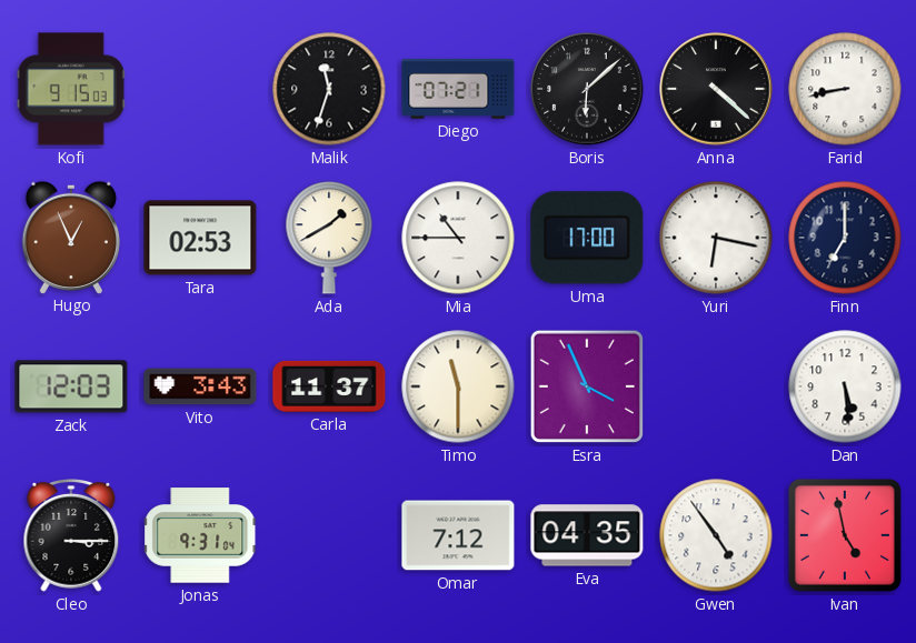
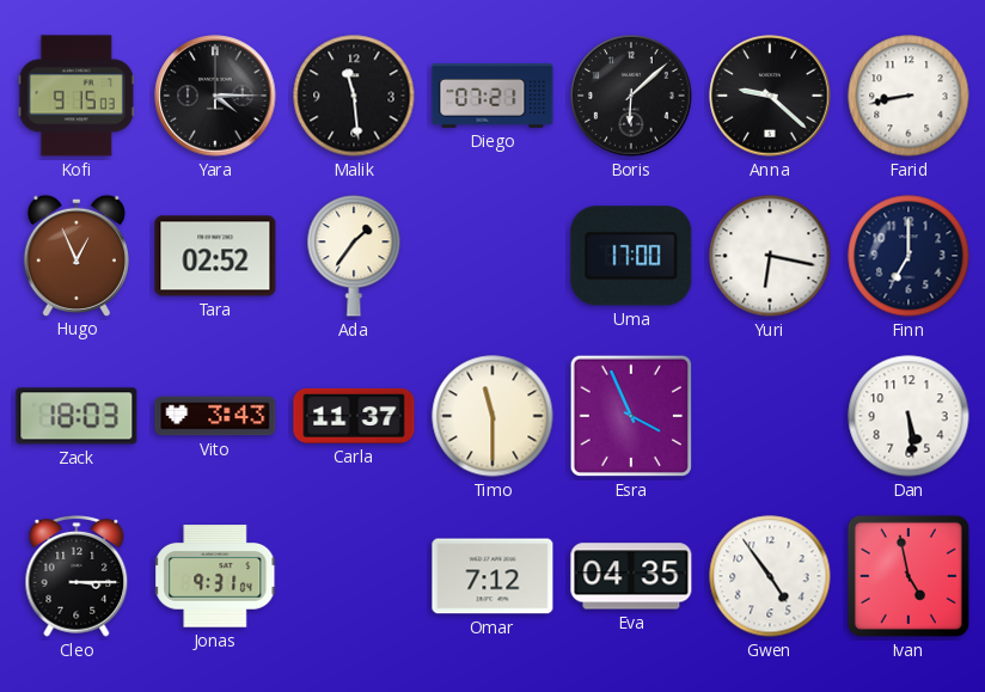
Yara: none -> 4:15
Malik: 11:33 -> 11:29
Anna: 4:22 -> 9:22
Tara: 02:53 -> 02:52
Ada: 1:40 -> 1:36
Mia: 10:45 -> none
Zack: 12:03 -> 18:03
